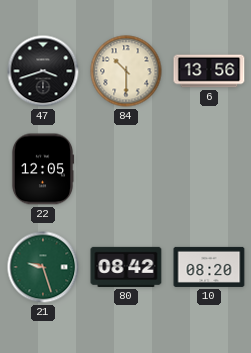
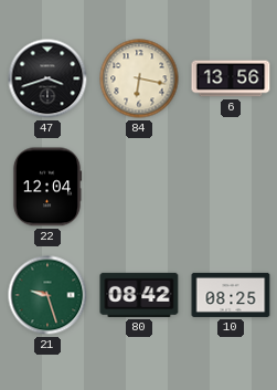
84: 10:30 -> 6:17
22: 12:05 -> 12:04
10: 08:20 -> 08:25
